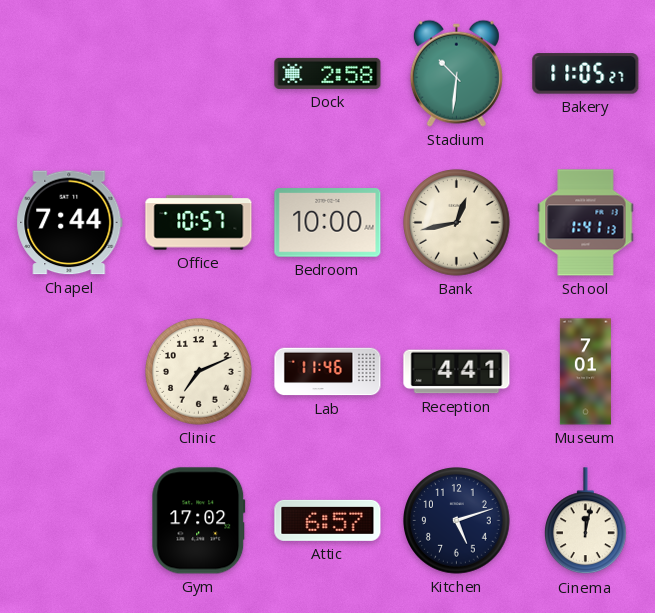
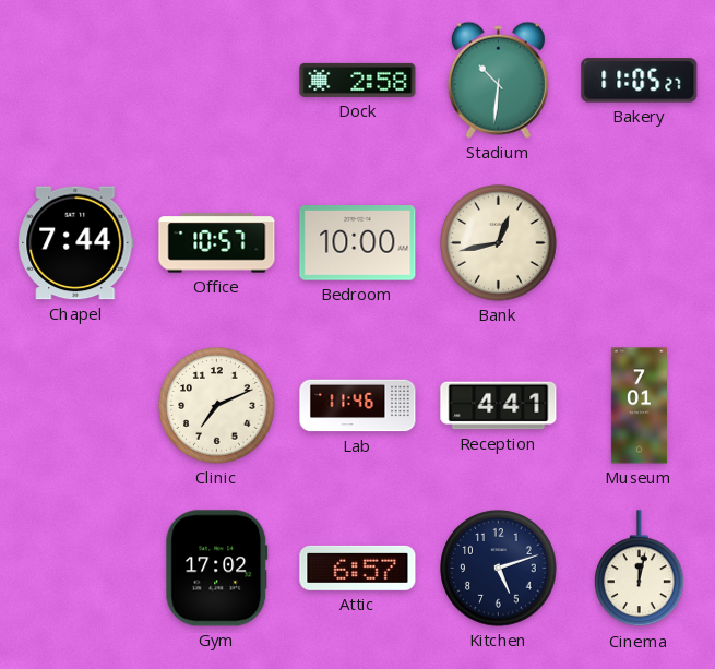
School: 1:41 -> none
